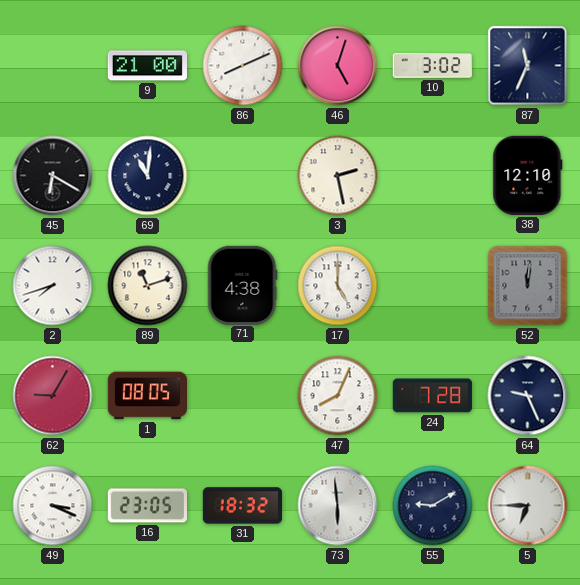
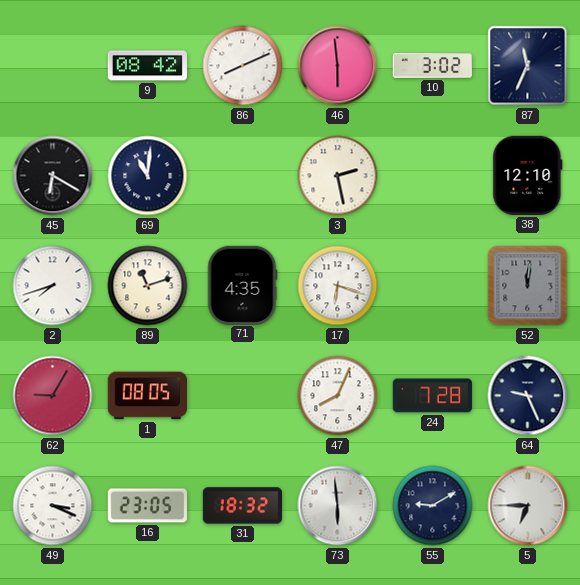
9: 21:00 -> 08:42
46: 5:03 -> 5:59
71: 4:38 -> 4:35
17: 5:00 -> 6:18
